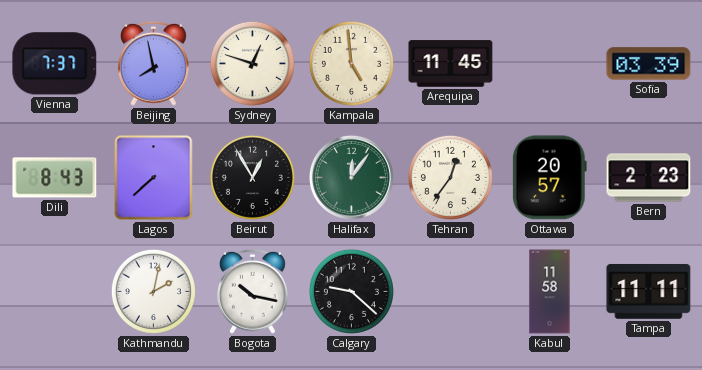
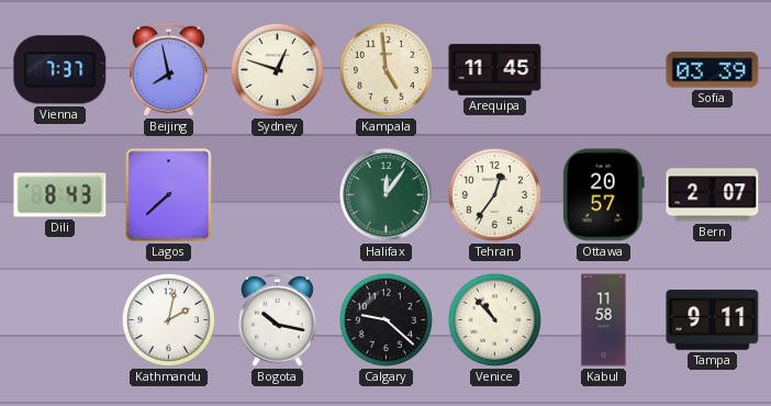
Beirut: 12:55 -> none
Bern: 2:23 -> 2:07
Venice: none -> 10:53
Tampa: 11:11 -> 9:11
